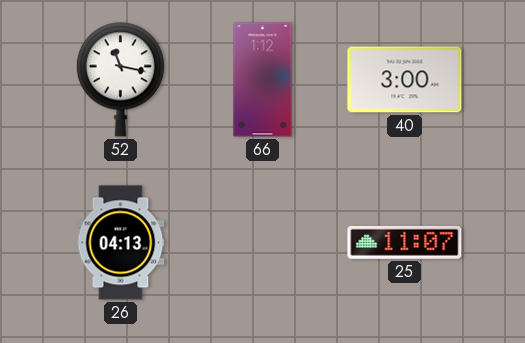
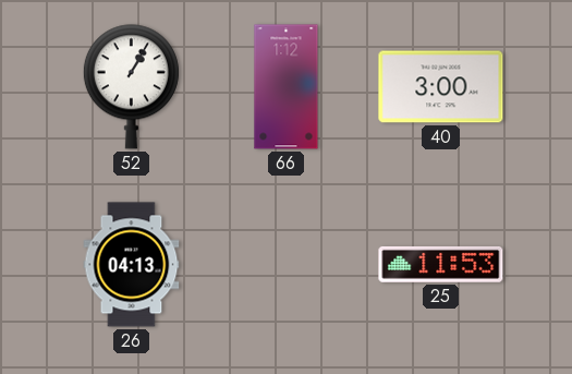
52: 11:17 -> 1:05
25: 11:07 -> 11:53
